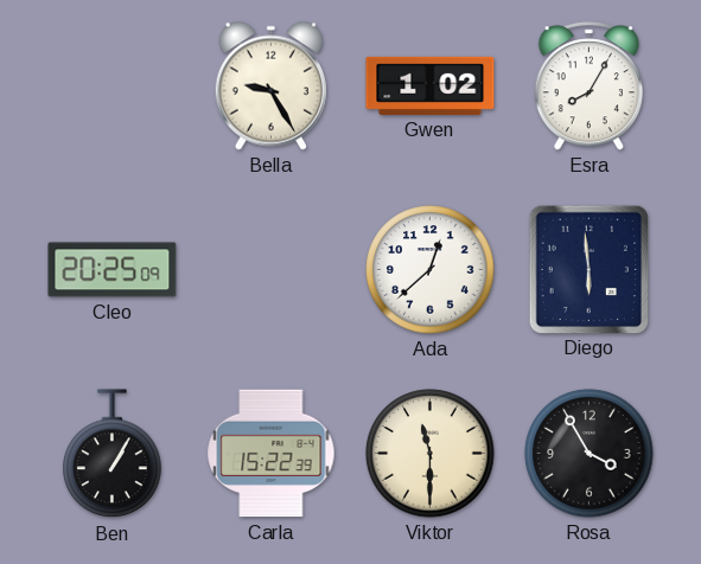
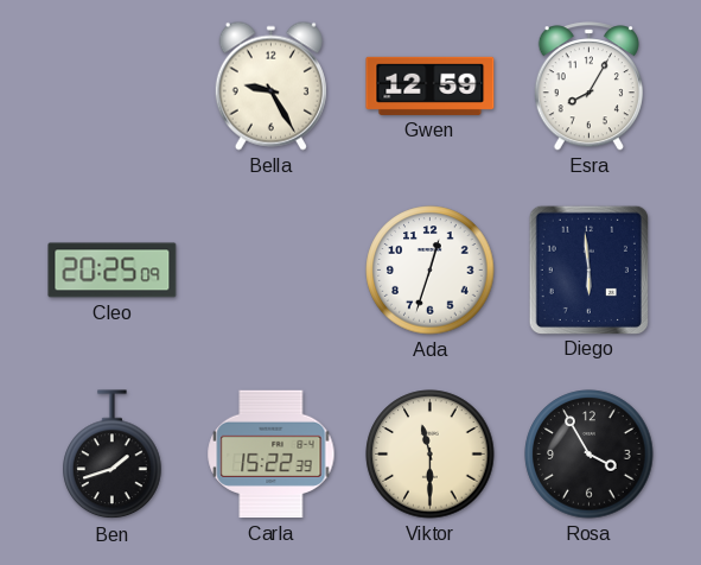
Gwen: 1:02 -> 12:59
Ada: 12:38 -> 12:33
Ben: 1:05 -> 1:42
